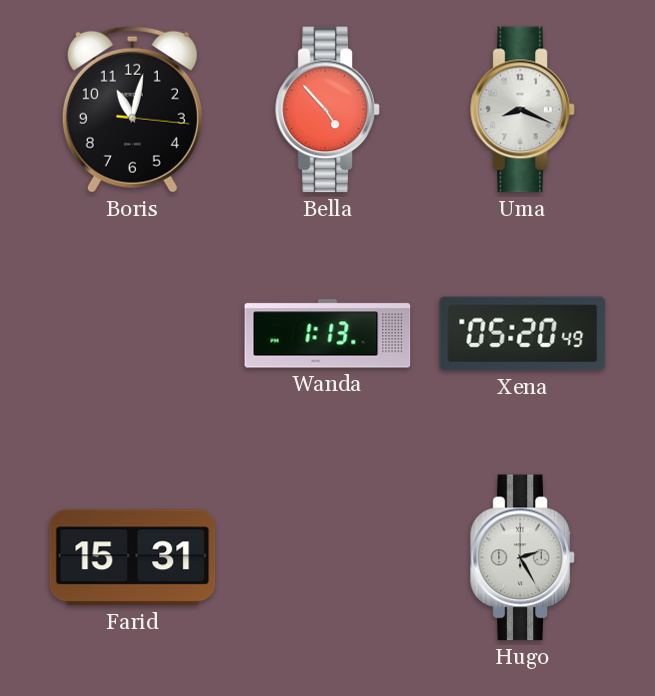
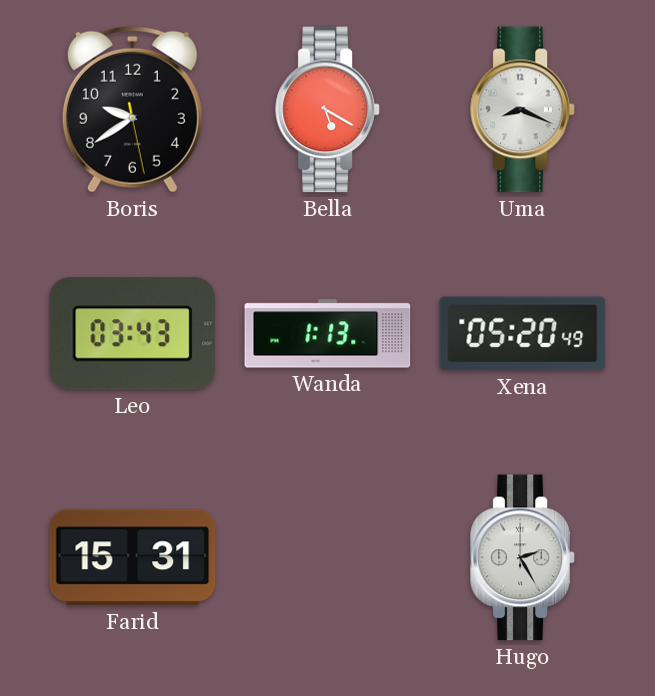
Boris: 11:02 -> 9:39
Bella: 4:53 -> 5:20
Leo: none -> 03:43
